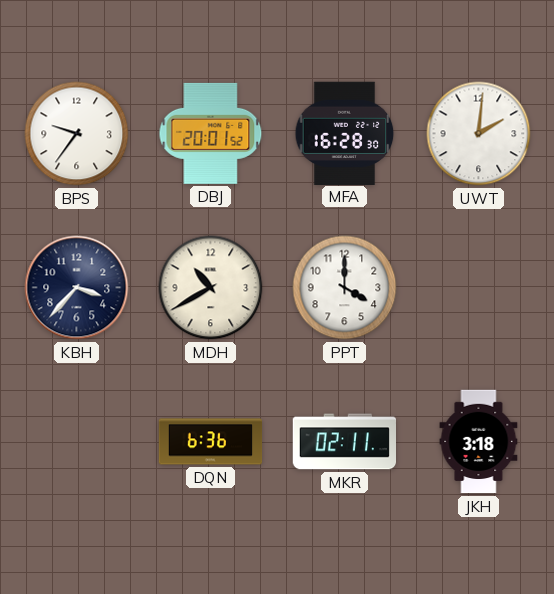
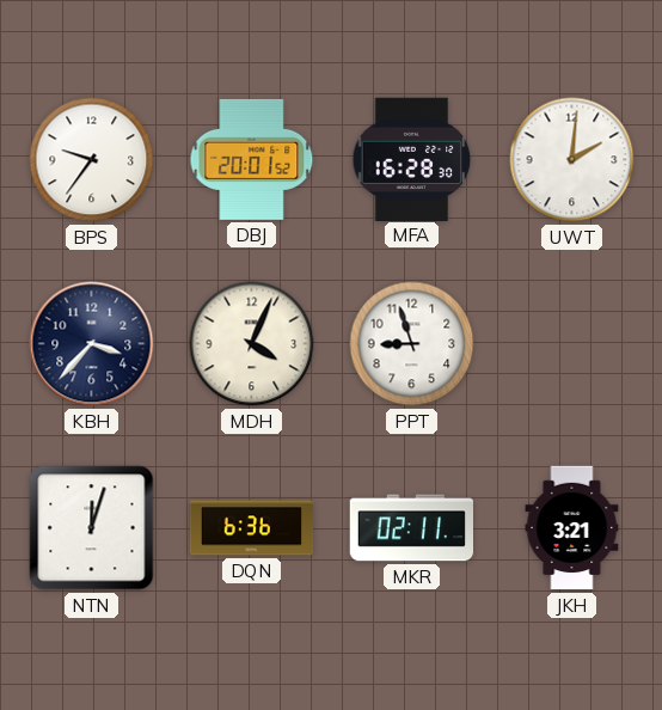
MDH: 10:40 -> 4:04
PPT: 4:00 -> 8:57
NTN: none -> 12:03
JKH: 3:18 -> 3:21
